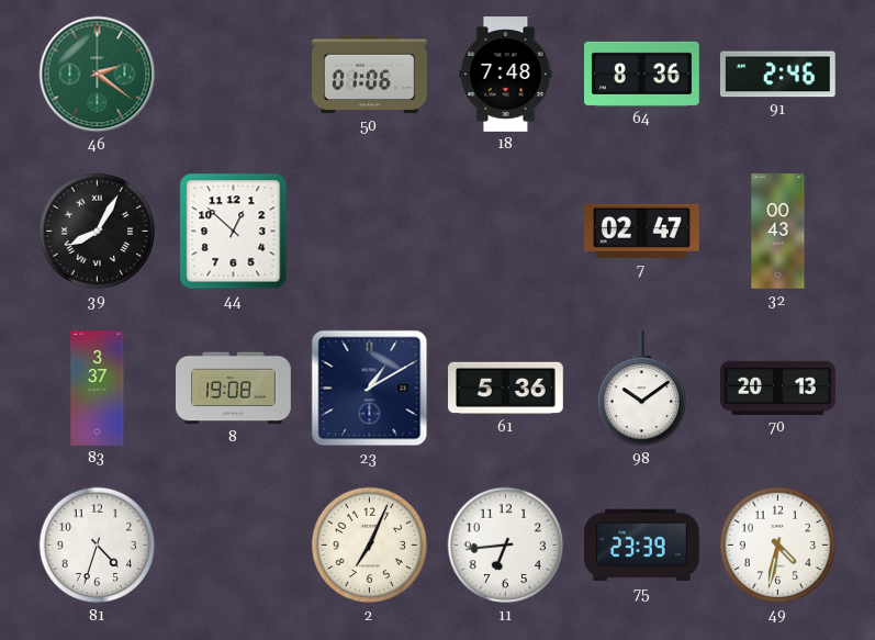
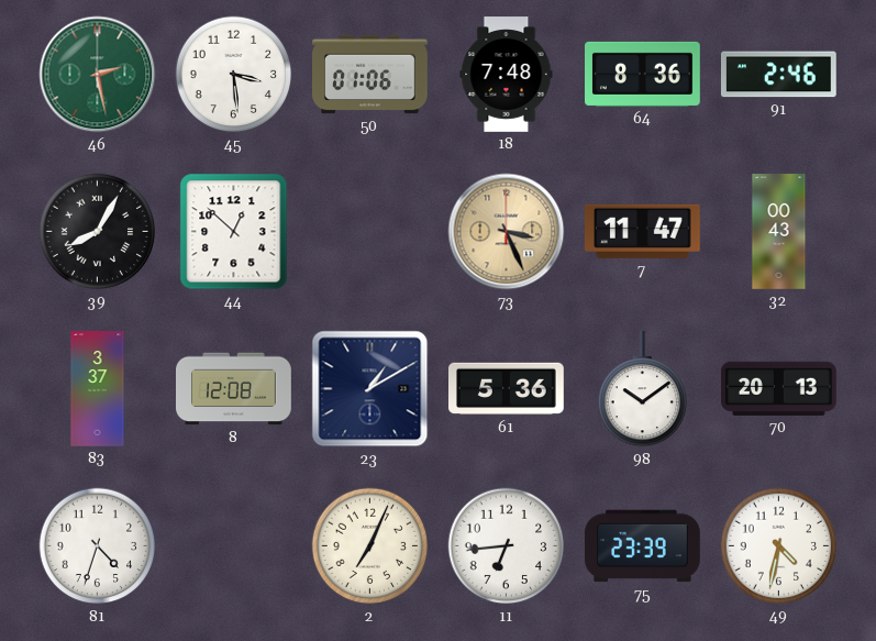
46: 2:21 -> 2:28
45: none -> 3:29
73: none -> 3:26
7: 02:47 -> 11:47
8: 19:08 -> 12:08
